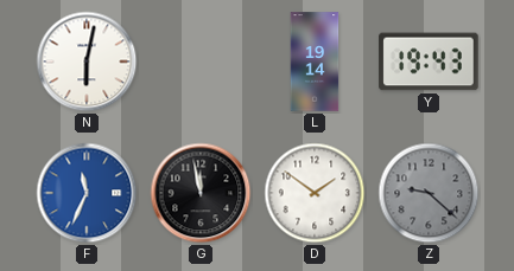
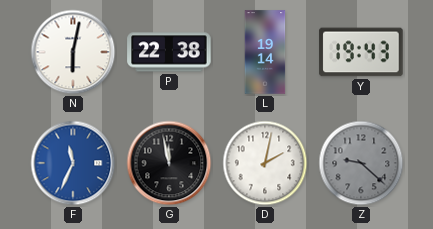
P: none -> 22:38
D: 1:51 -> 2:02
